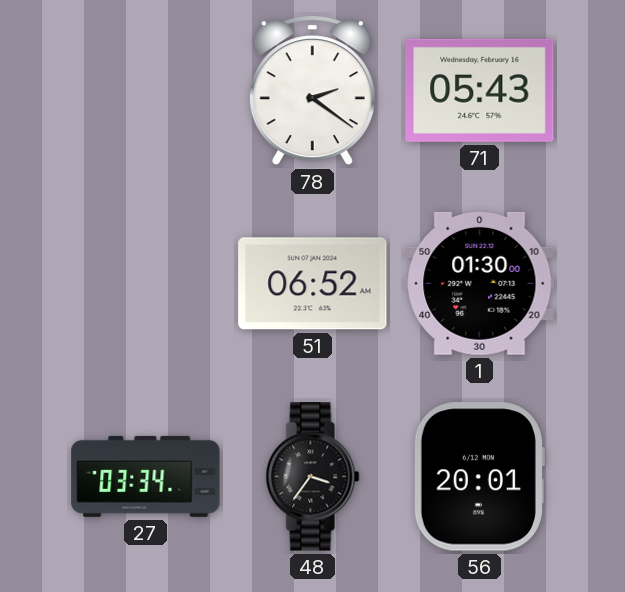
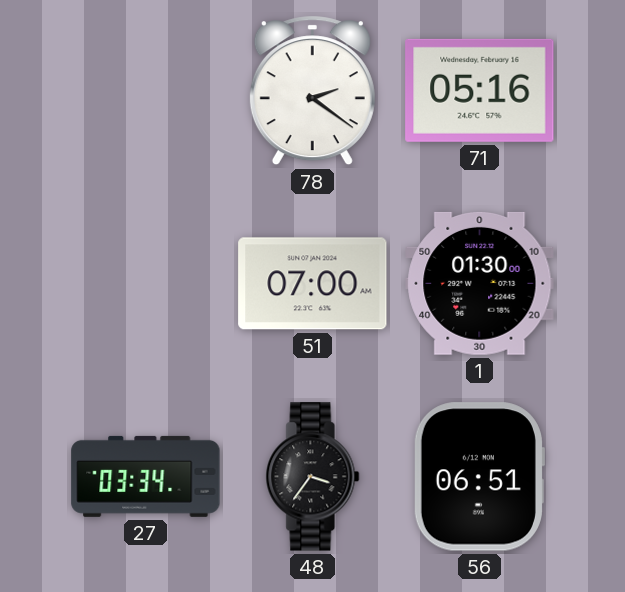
71: 05:43 -> 05:16
51: 06:52 -> 07:00
56: 20:01 -> 06:51
